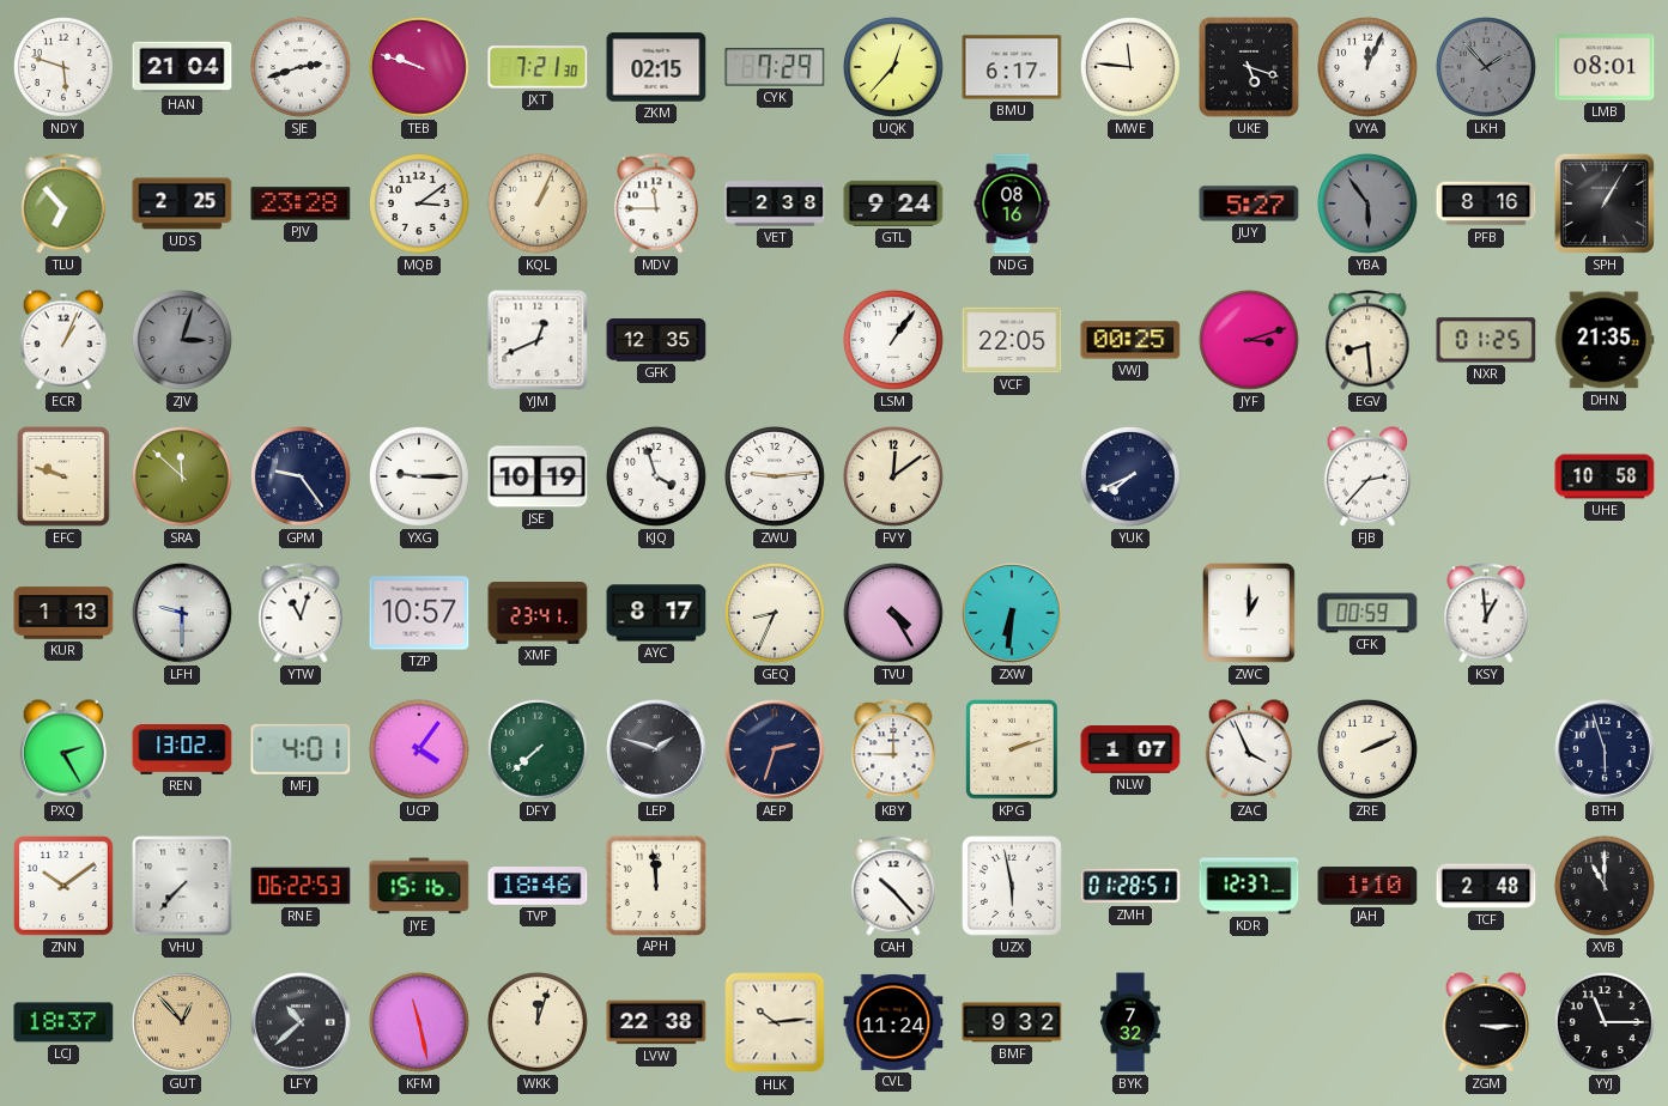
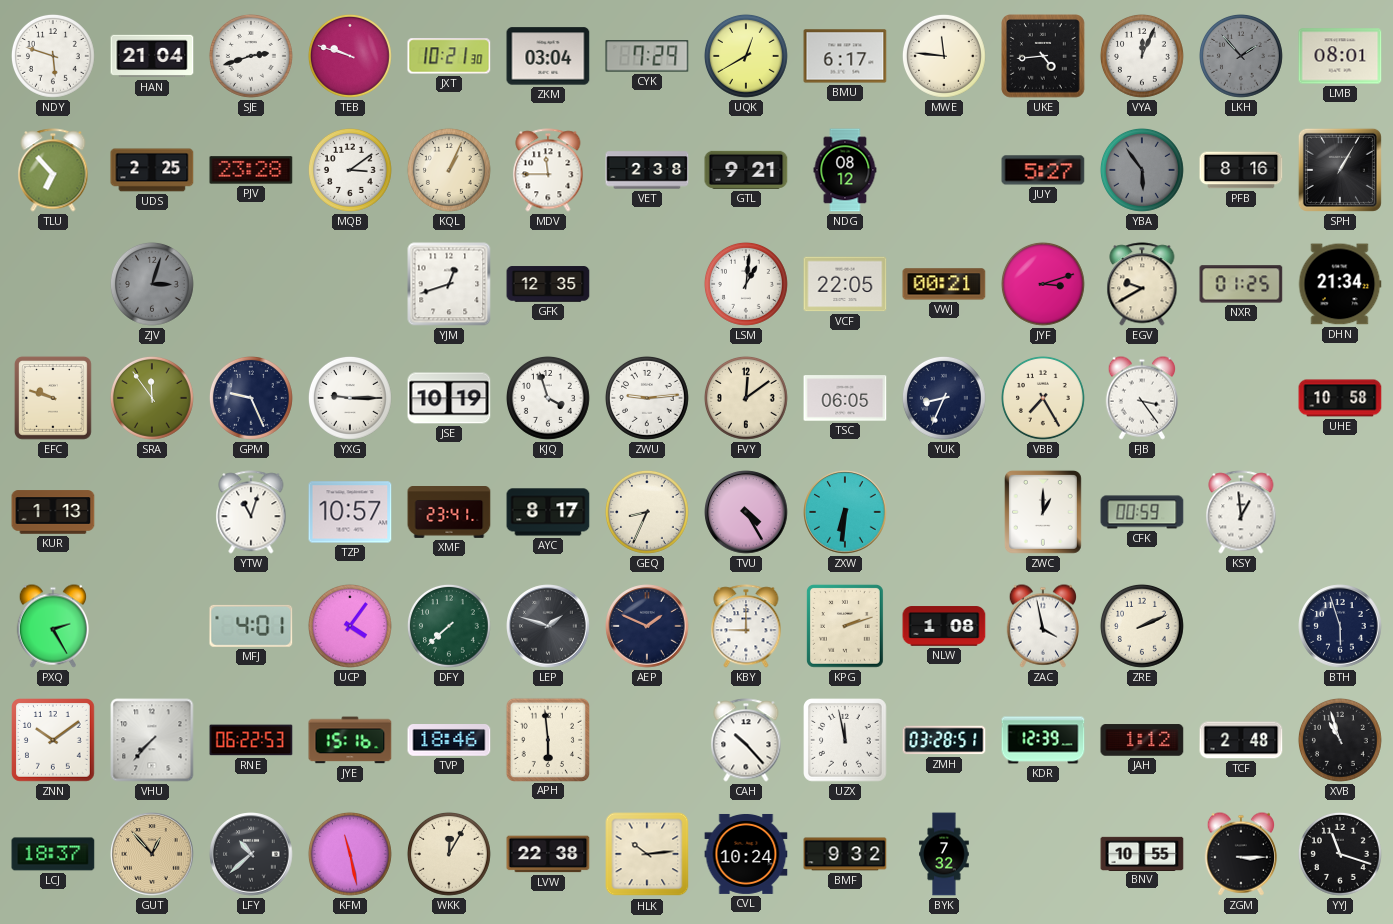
JXT: 7:21 -> 10:21
ZKM: 02:15 -> 03:04
UQK: 12:37 -> 12:40
UKE: 5:18 -> 4:44
GTL: 9:24 -> 9:21
NDG: 08:16 -> 08:12
ECR: 1:04 -> none
YJM: 12:41 -> 12:42
LSM: 1:06 -> 1:01
VWJ: 00:25 -> 00:21
EGV: 8:29 -> 9:40
DHN: 21:35 -> 21:34
SRA: 11:52 -> 11:54
GPM: 9:24 -> 9:26
TSC: none -> 06:05
YUK: 7:41 -> 8:34
VBB: none -> 7:25
FJB: 2:37 -> 3:24
LFH: 9:30 -> none
REN: 13:02 -> none
AEP: 2:33 -> 1:49
NLW: 1:07 -> 1:08
ZAC: 3:56 -> 3:58
APH: 11:59 -> 5:59
UZX: 5:58 -> 11:58
ZMH: 01:28 -> 03:28
KDR: 12:37 -> 12:39
JAH: 1:10 -> 1:12
XVB: 11:00 -> 10:57
WKK: 12:03 -> 12:05
CVL: 11:24 -> 10:24
BNV: none -> 10:55
YYJ: 11:15 -> 11:18
